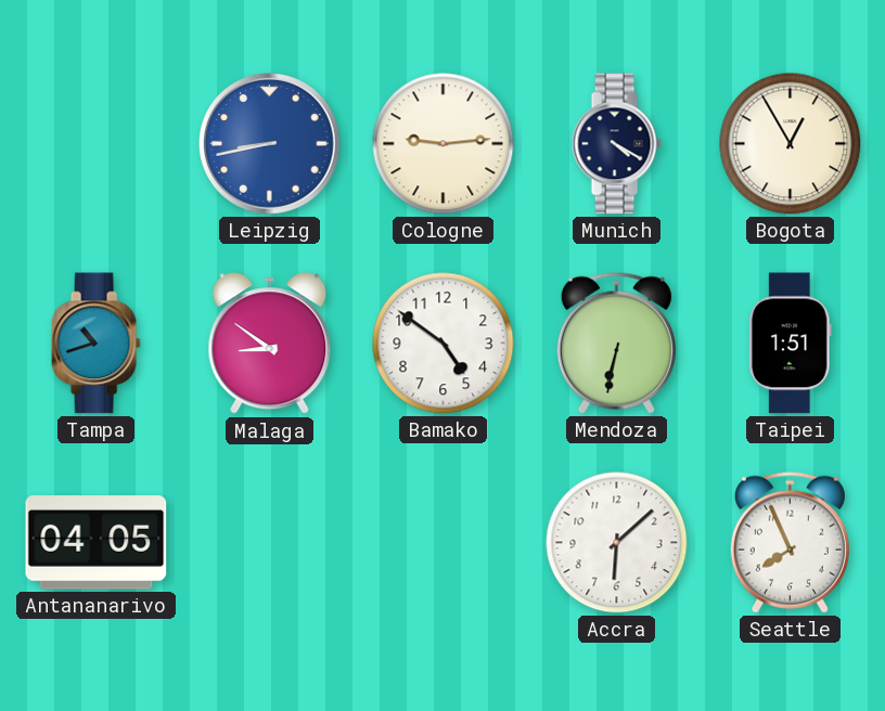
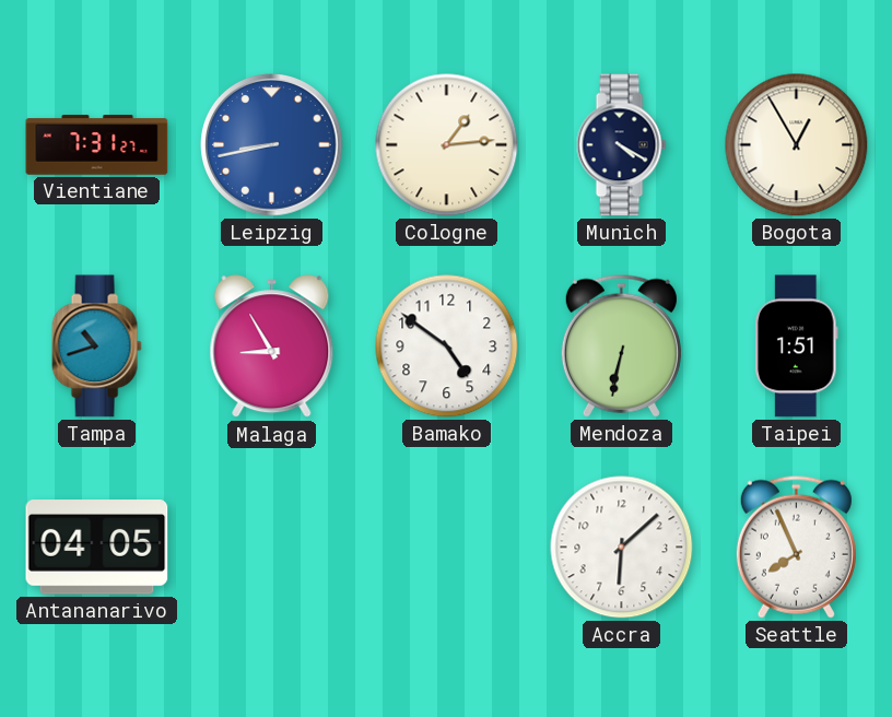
Vientiane: none -> 7:31
Cologne: 9:14 -> 1:14
Malaga: 8:51 -> 8:55
